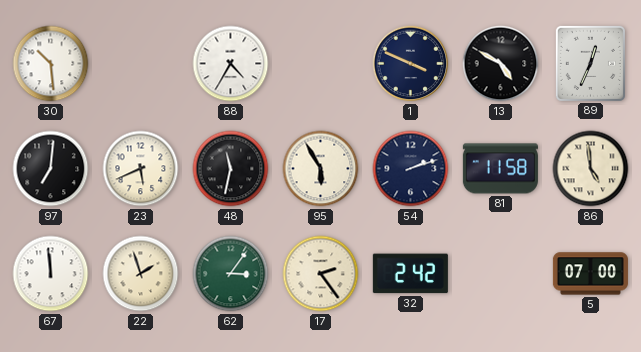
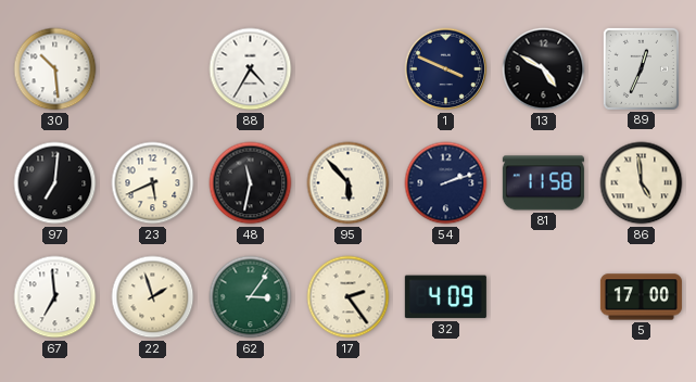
95: 5:55 -> 5:53
67: 11:59 -> 6:59
32: 2:42 -> 4:09
5: 07:00 -> 17:00
